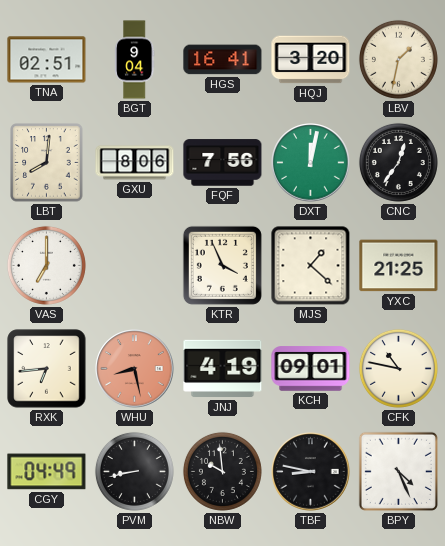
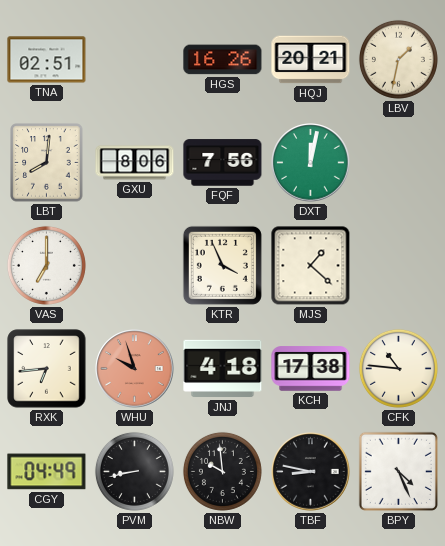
BGT: 9:04 -> none
HGS: 16:41 -> 16:26
HQJ: 3:20 -> 20:21
CNC: 12:36 -> none
YXC: 21:25 -> none
WHU: 8:28 -> 9:57
JNJ: 4:19 -> 4:18
KCH: 09:01 -> 17:38
CFK: 10:47 -> 10:46
